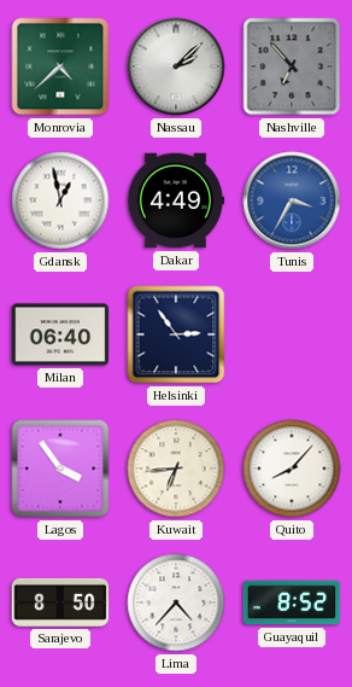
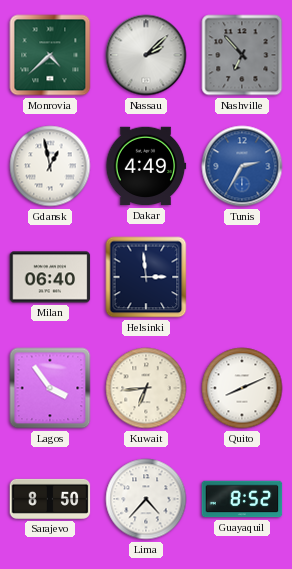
Tunis: 3:35 -> 2:35
Helsinki: 2:54 -> 2:59
Quito: 8:07 -> 8:11
